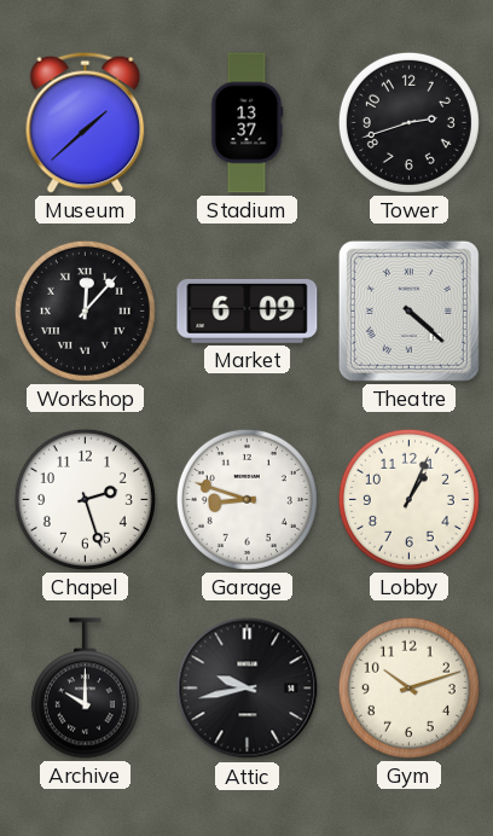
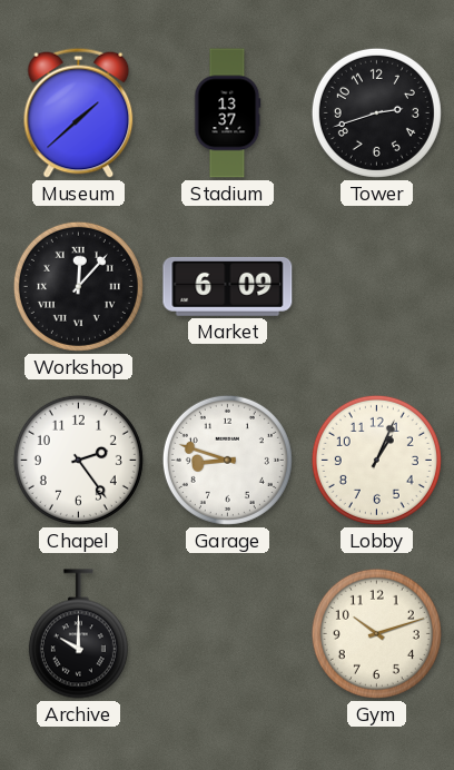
Theatre: 4:22 -> none
Chapel: 2:27 -> 2:24
Attic: 9:43 -> none
